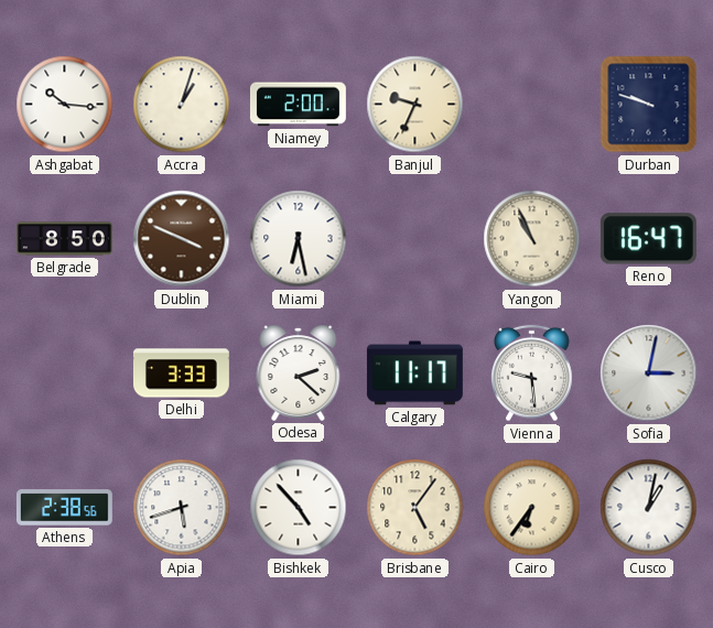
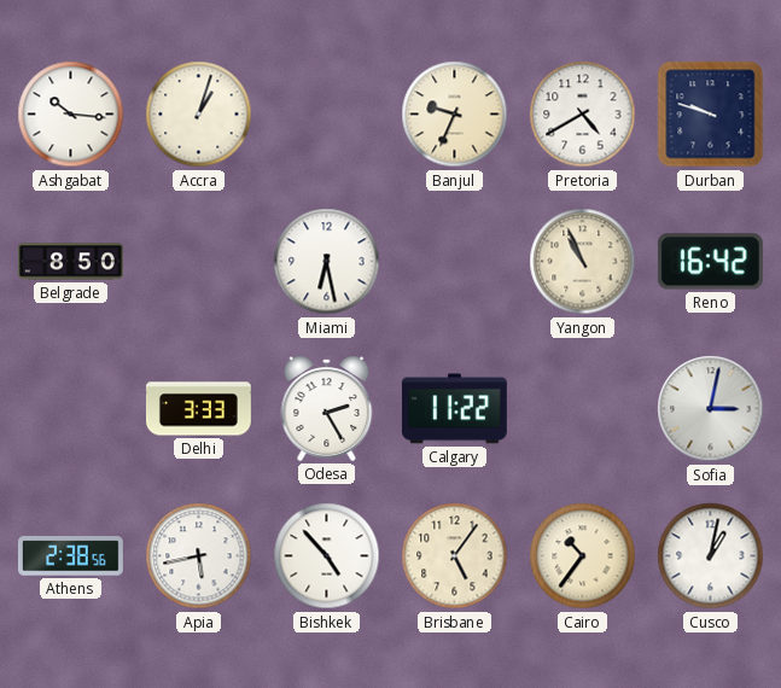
Niamey: 2:00 -> none
Pretoria: none -> 4:40
Dublin: 3:49 -> none
Reno: 16:47 -> 16:42
Odesa: 2:22 -> 2:25
Calgary: 11:17 -> 11:22
Vienna: 9:29 -> none
Apia: 5:42 -> 5:43
Cairo: 6:36 -> 10:36
